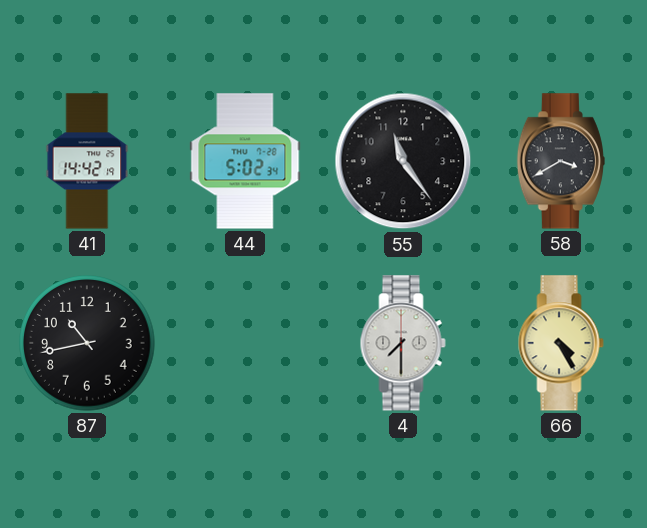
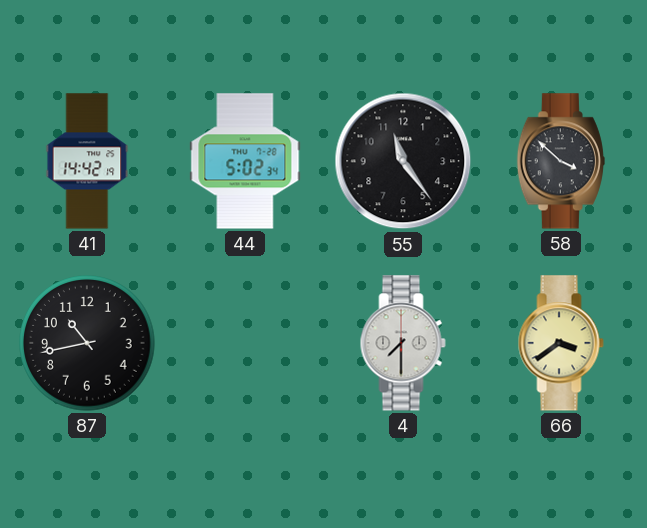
58: 3:40 -> 3:52
66: 4:25 -> 3:39
